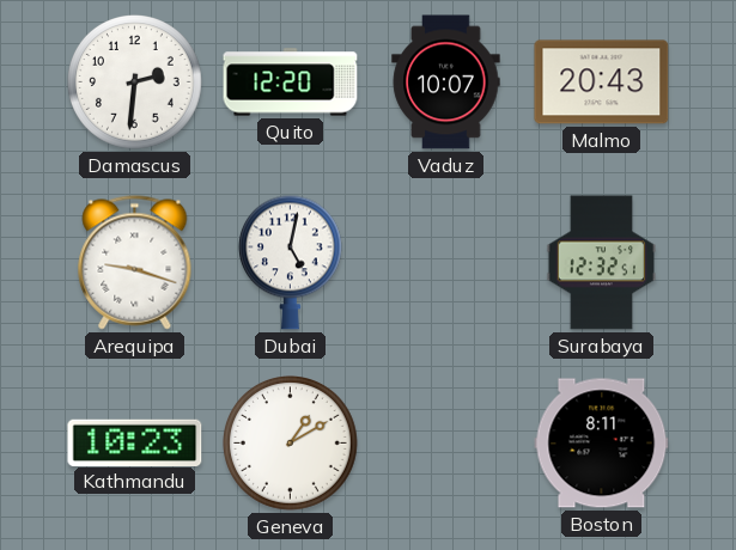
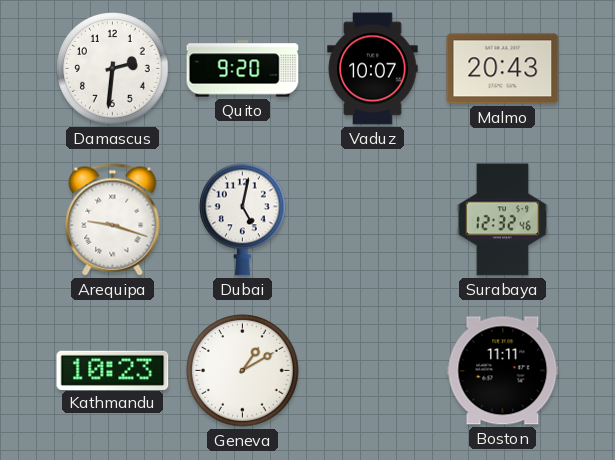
Quito: 12:20 -> 9:20
Surabaya: 12:32:51 -> 12:32:46
Boston: 8:11 -> 11:11
